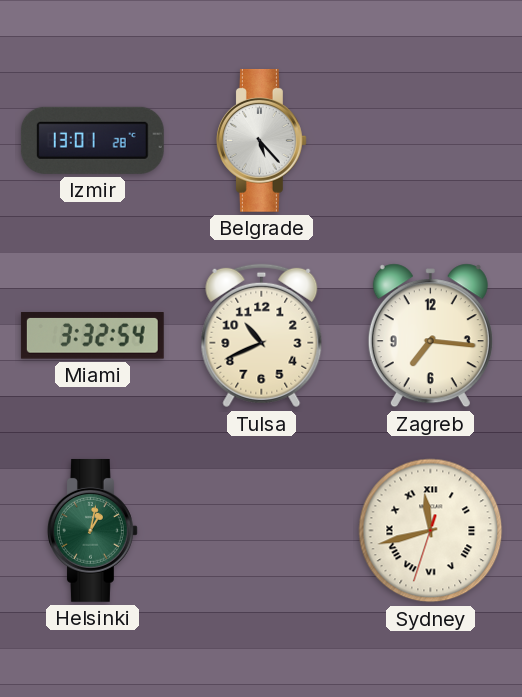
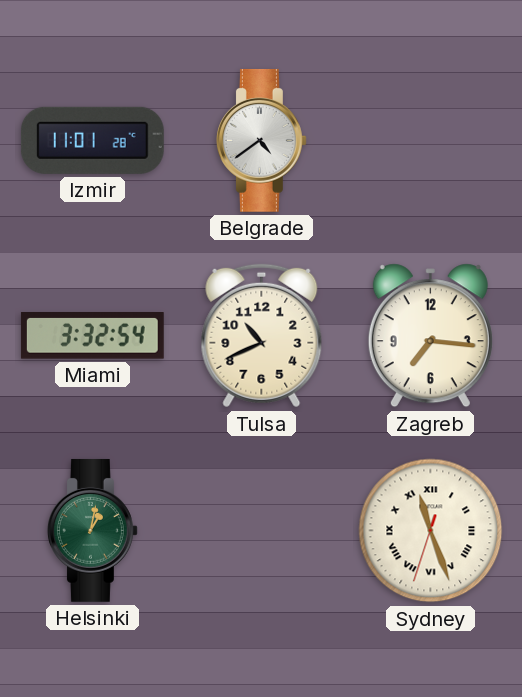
Izmir: 13:01 -> 11:01
Belgrade: 5:23 -> 4:39
Sydney: 11:42 -> 11:26
